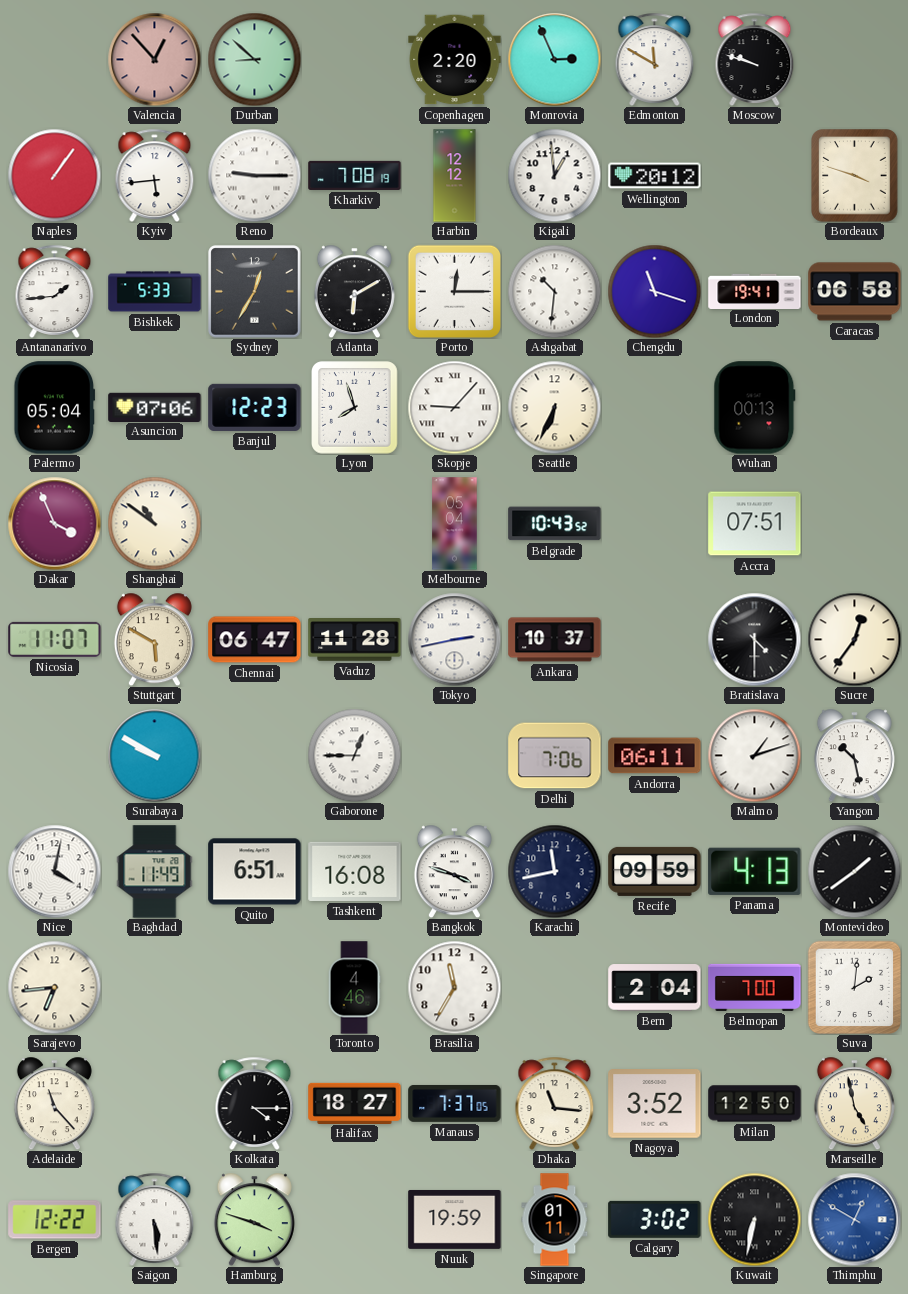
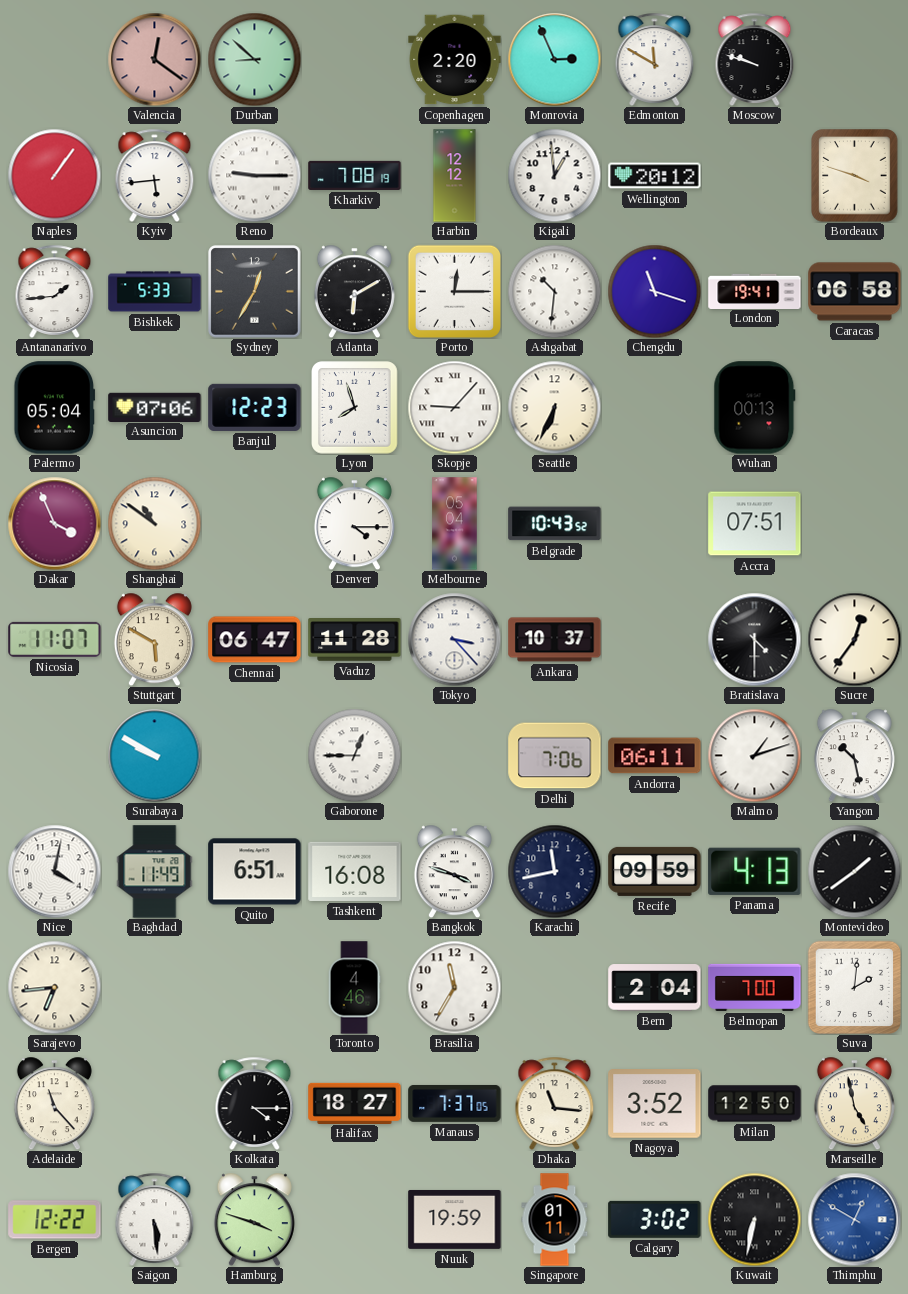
Valencia: 12:53 -> 12:21
Denver: none -> 4:15
Tokyo: 2:43 -> 3:23
